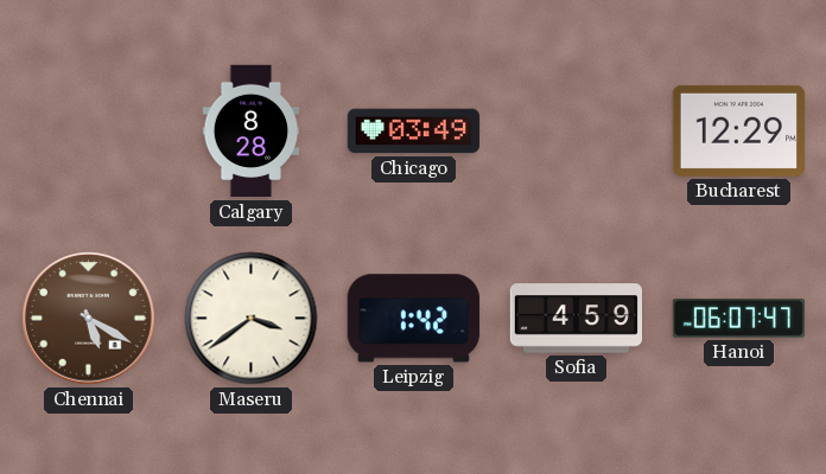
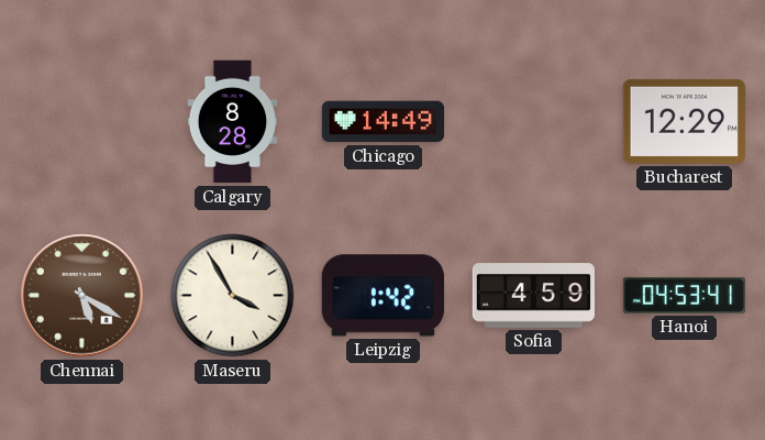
Chicago: 03:49 -> 14:49
Maseru: 3:39 -> 3:55
Hanoi: 06:07 -> 04:53
